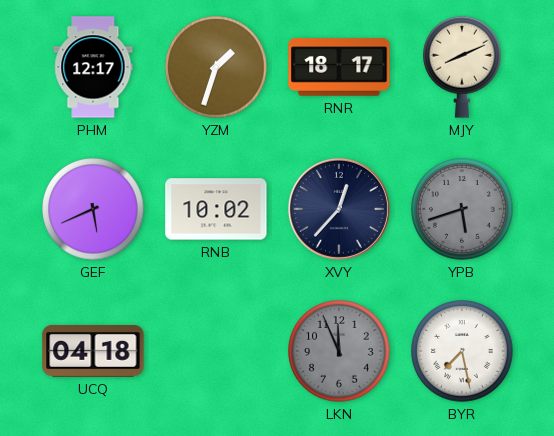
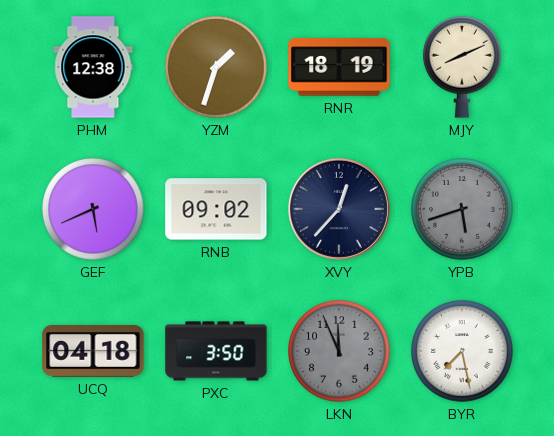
PHM: 12:17 -> 12:38
RNR: 18:17 -> 18:19
RNB: 10:02 -> 09:02
PXC: none -> 3:50
